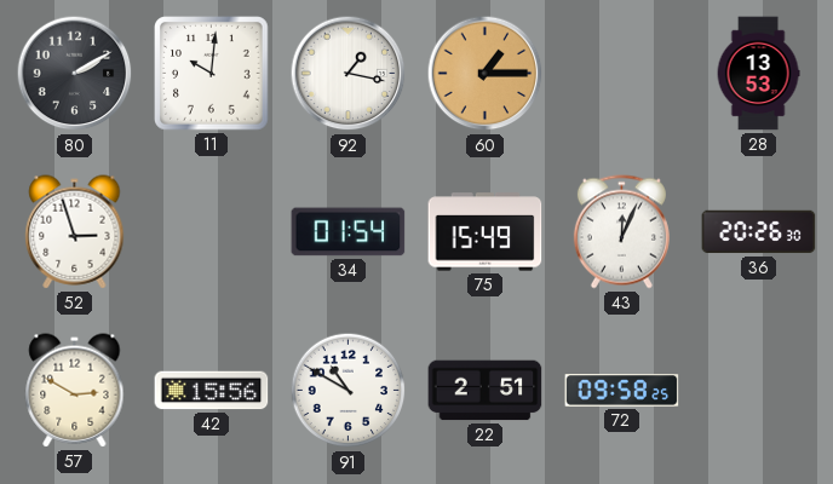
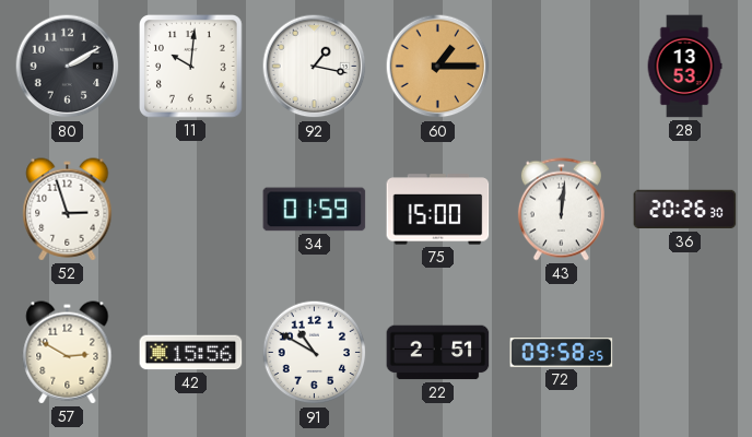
34: 01:54 -> 01:59
75: 15:49 -> 15:00
43: 12:04 -> 12:01
